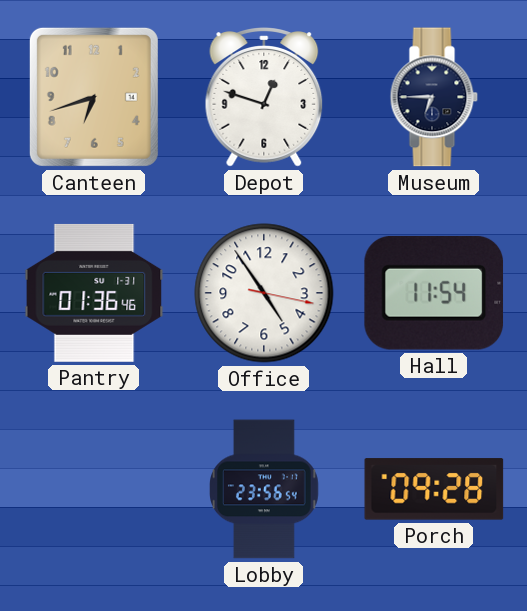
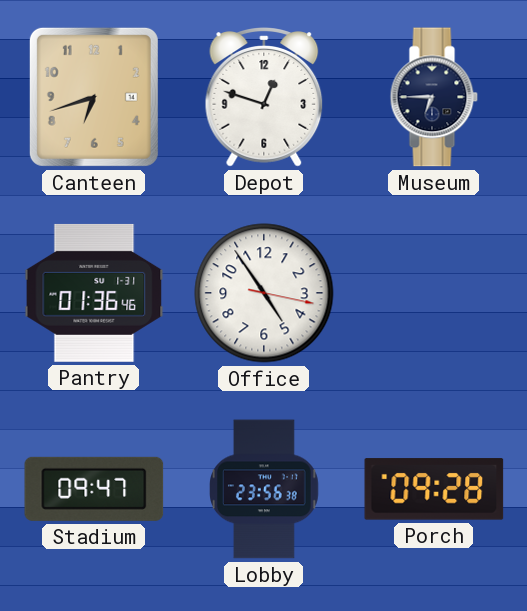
Hall: 11:54 -> none
Stadium: none -> 09:47
Lobby: 23:56:54 -> 23:56:38
